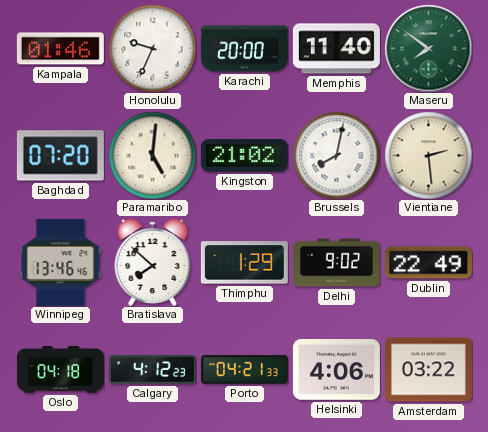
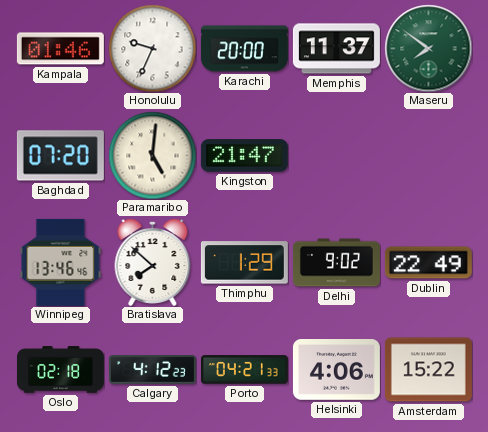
Memphis: 11:40 -> 11:37
Kingston: 21:02 -> 21:47
Brussels: 8:02 -> none
Vientiane: 2:29 -> none
Oslo: 04:18 -> 02:18
Amsterdam: 03:22 -> 15:22
